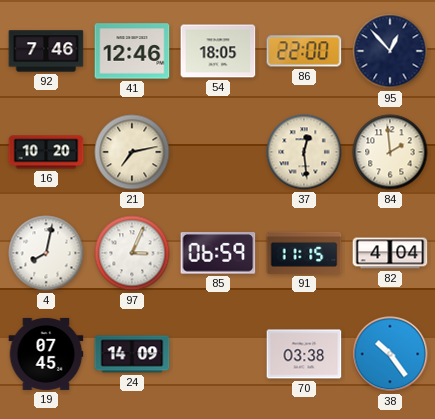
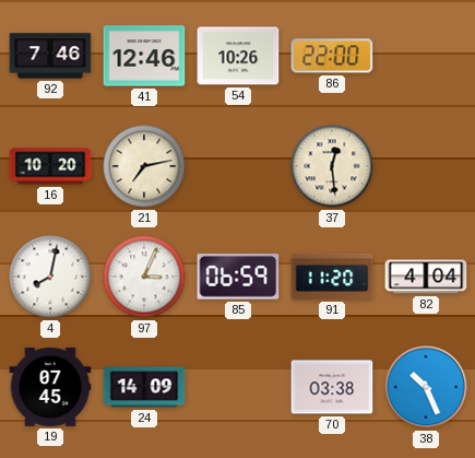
54: 18:05 -> 10:26
95: 12:53 -> none
84: 1:59 -> none
91: 11:15 -> 11:20
38: 10:24 -> 10:26
